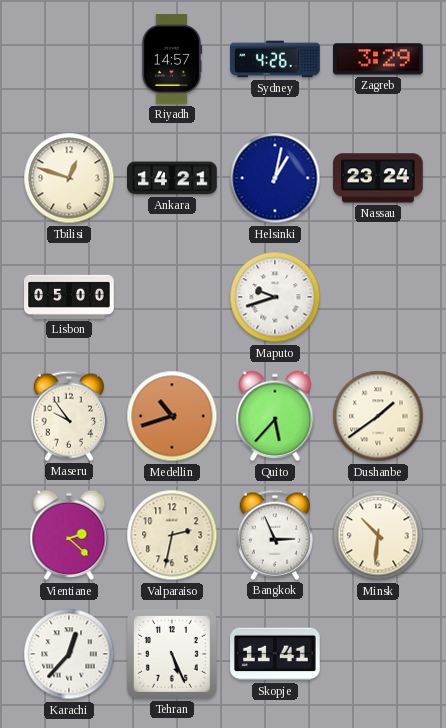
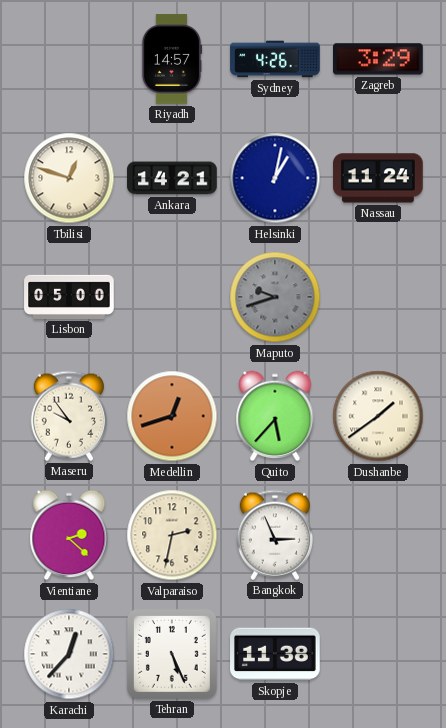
Nassau: 23:24 -> 11:24
Maputo dial: white -> grey
Medellin: 10:42 -> 12:42
Minsk: 10:31 -> none
Skopje: 11:41 -> 11:38
